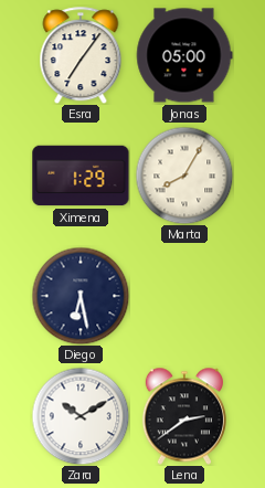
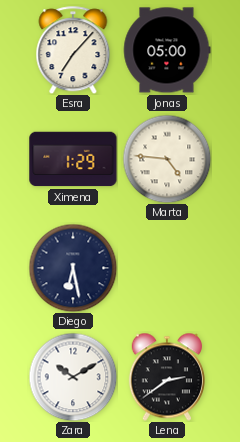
Esra: 7:06 -> 7:07
Marta: 8:05 -> 4:46
